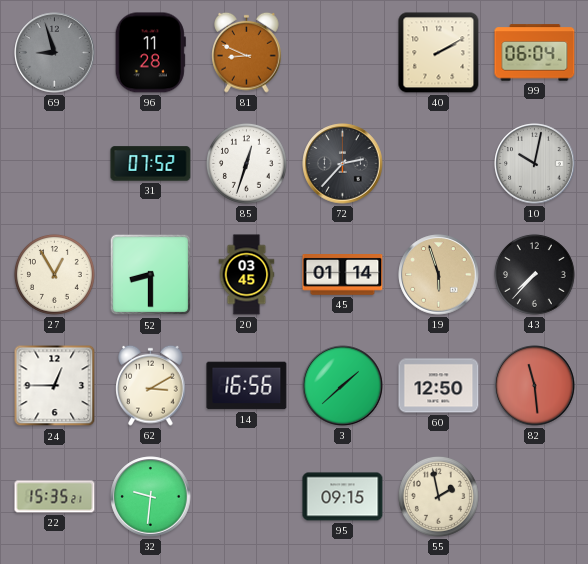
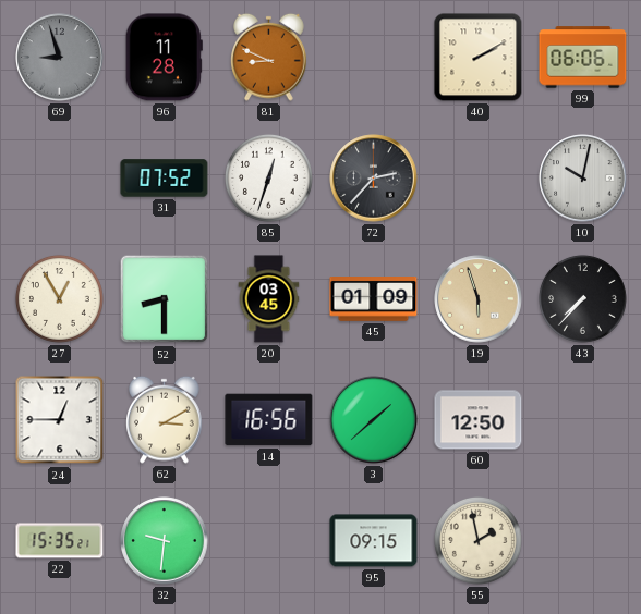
99: 06:04 -> 06:06
45: 01:14 -> 01:09
82: 11:29 -> none
